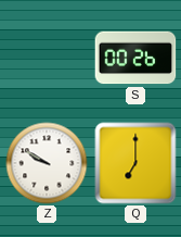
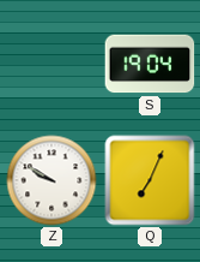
S: 00:26 -> 19:04
Q: 7:00 -> 7:04
